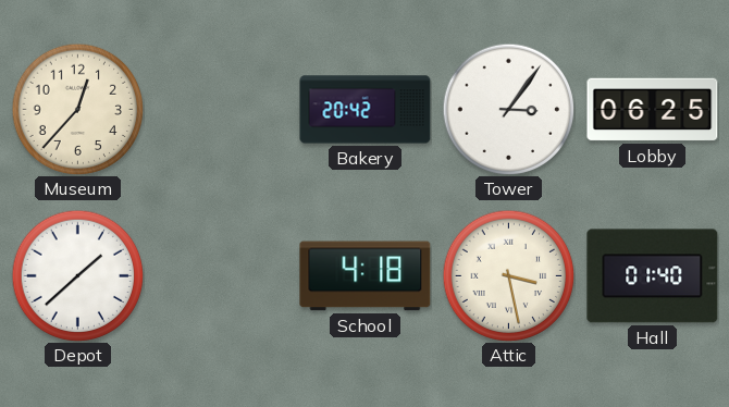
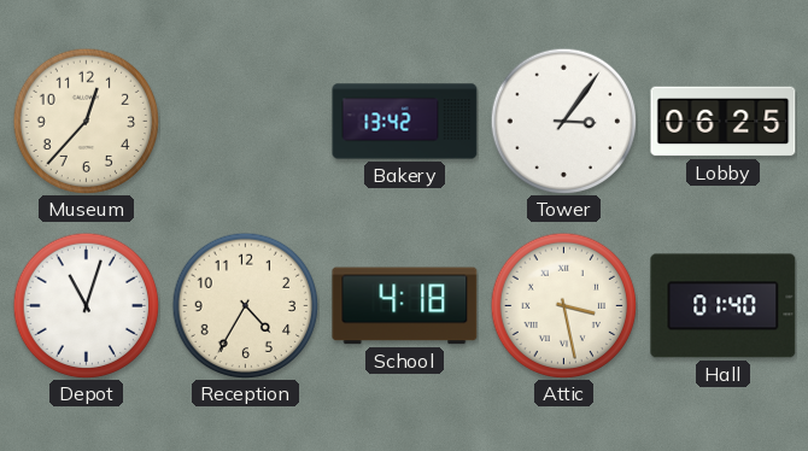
Bakery: 20:42 -> 13:42
Depot: 1:38 -> 11:03
Reception: none -> 4:35
